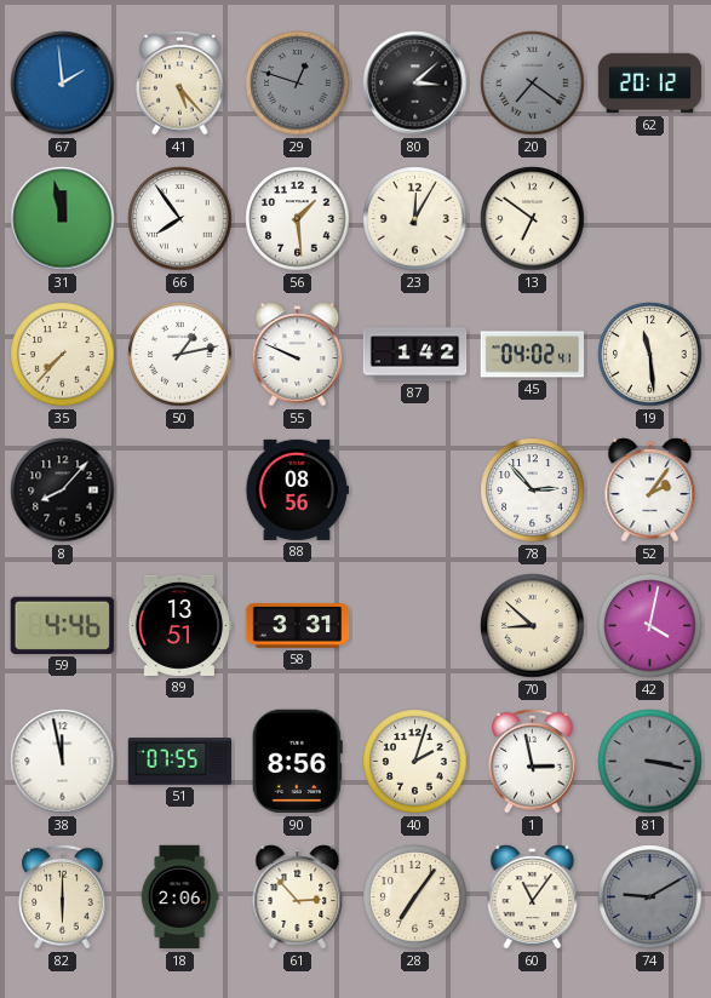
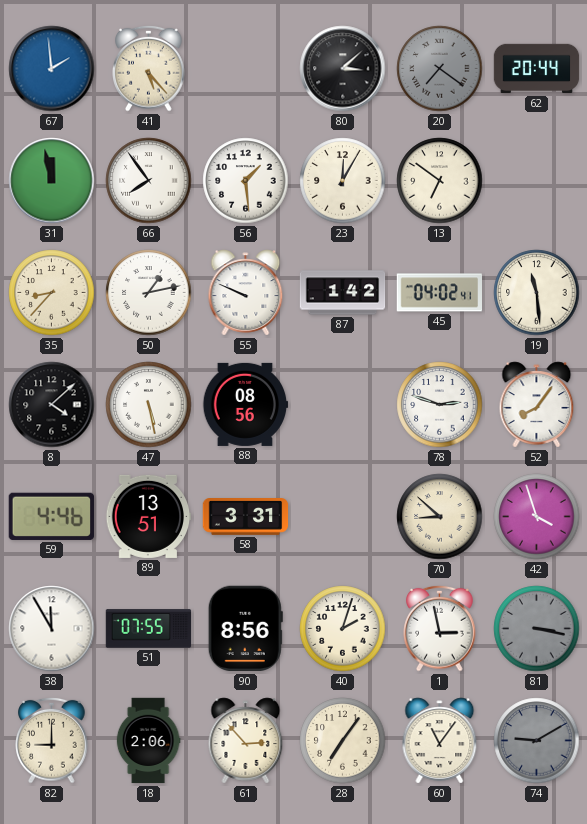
29: 12:48 -> none
62: 20:12 -> 20:44
35: 7:37 -> 8:37
8: 8:07 -> 4:08
47: none -> 5:28
78: 2:53 -> 2:48
52: 2:06 -> 8:06
42: 4:02 -> 3:57
38: 11:58 -> 11:55
82: 6:00 -> 9:00
